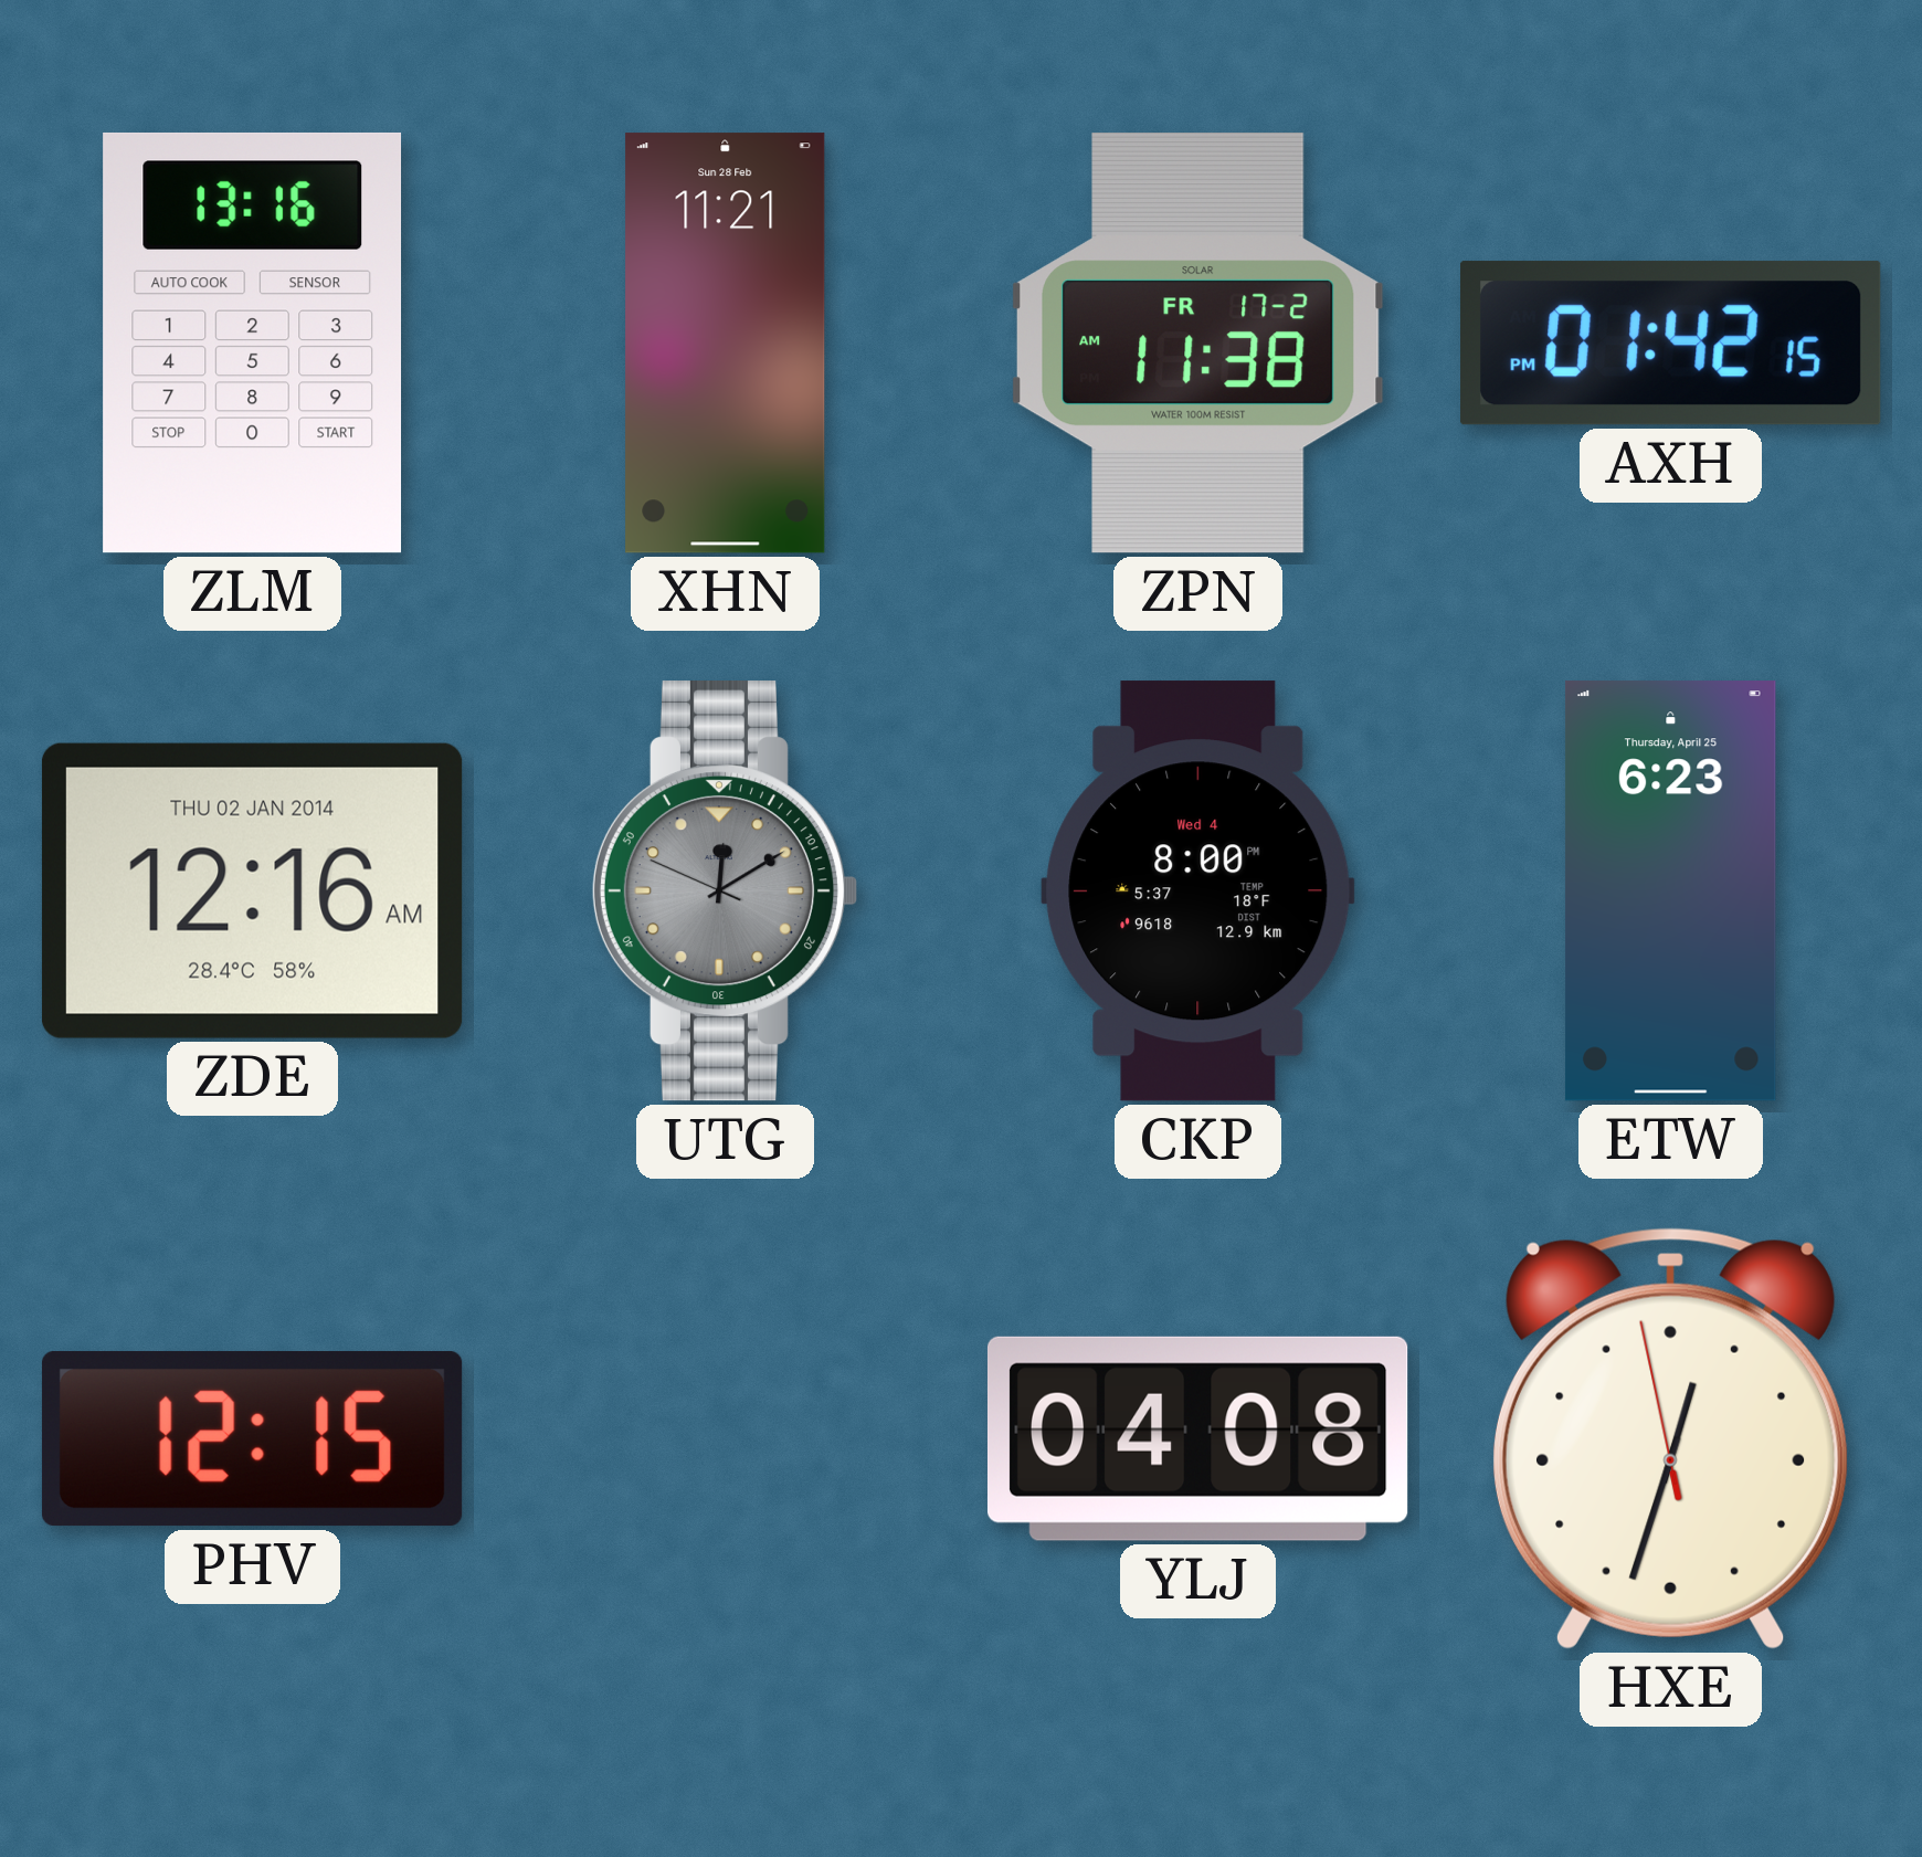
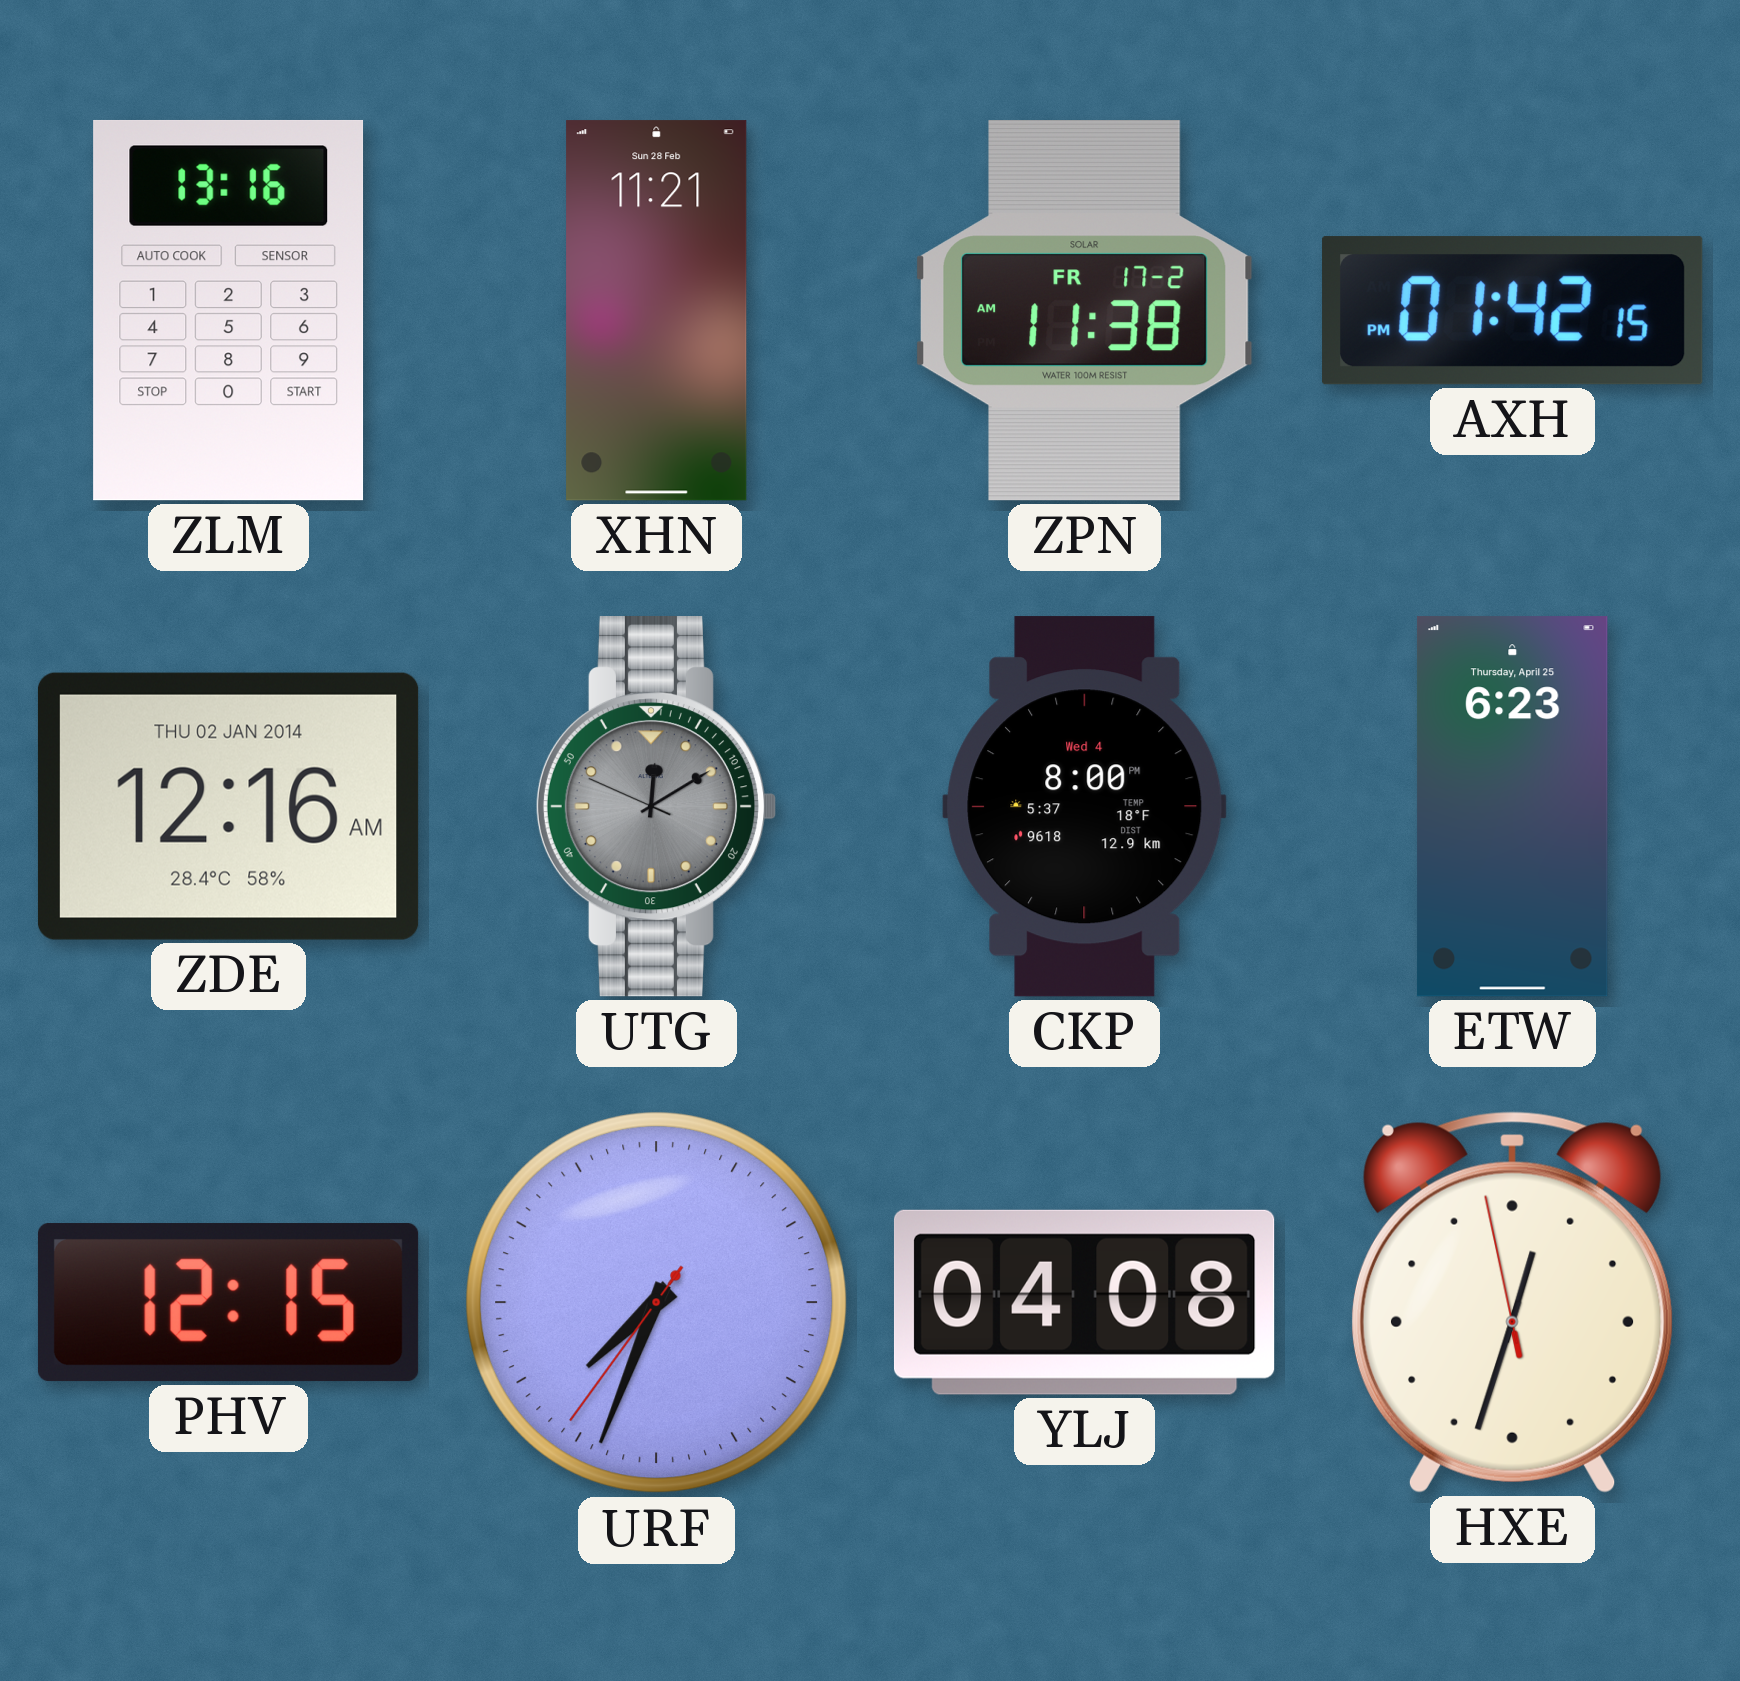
URF: none -> 7:33
